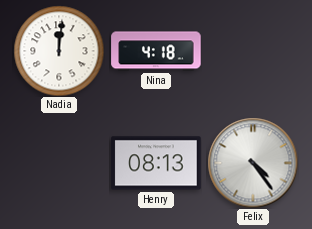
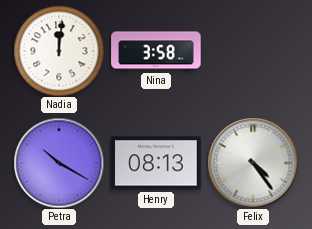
Nina: 4:18 -> 3:58
Petra: none -> 10:20
